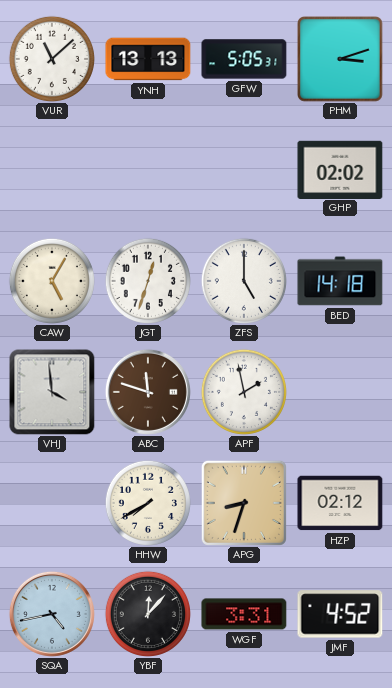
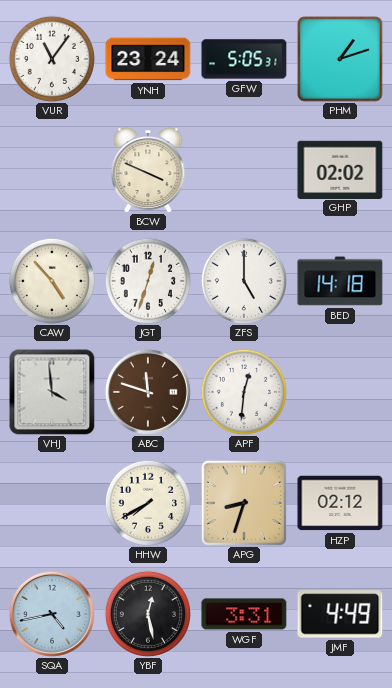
VUR: 11:08 -> 11:06
YNH: 13:13 -> 23:24
PHM: 3:12 -> 1:12
BCW: none -> 3:49
CAW: 5:05 -> 4:53
APF: 1:58 -> 12:31
YBF: 12:07 -> 12:28
JMF: 4:52 -> 4:49
